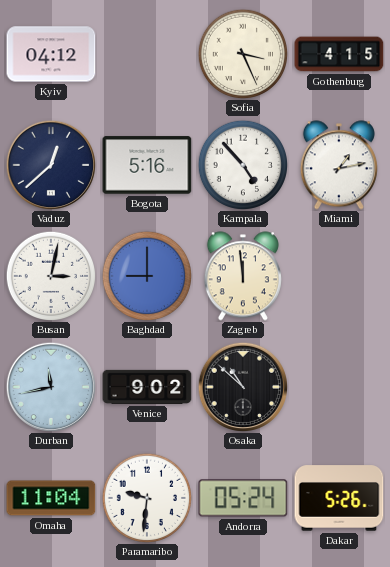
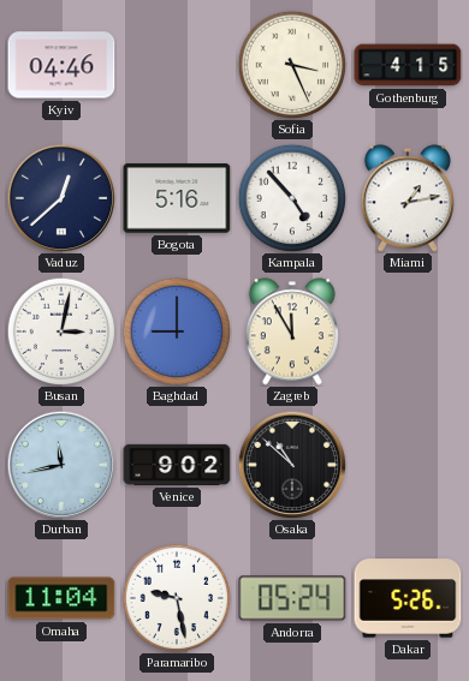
Kyiv: 04:12 -> 04:46
Zagreb: 11:59 -> 11:55
Paramaribo: 9:31 -> 9:28
